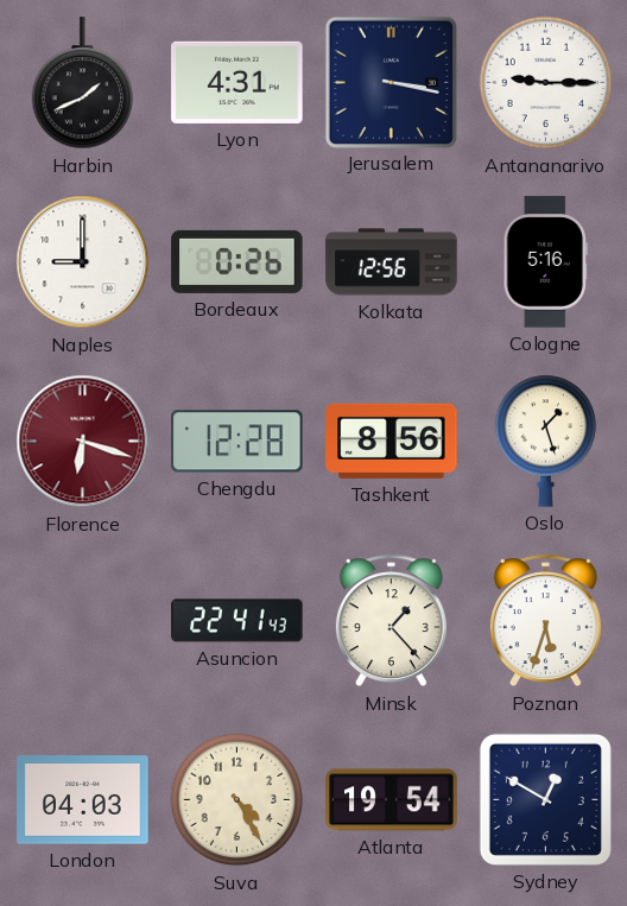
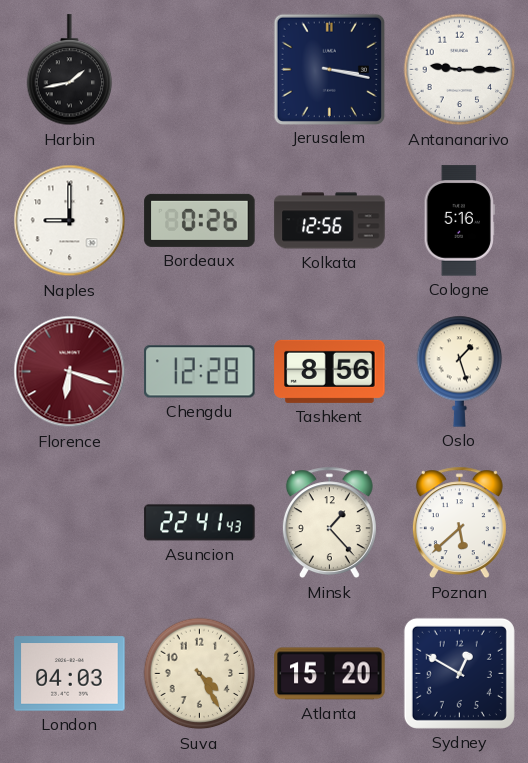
Harbin: 1:41 -> 1:43
Lyon: 4:31 -> none
Poznan: 5:33 -> 5:38
Atlanta: 19:54 -> 15:20
